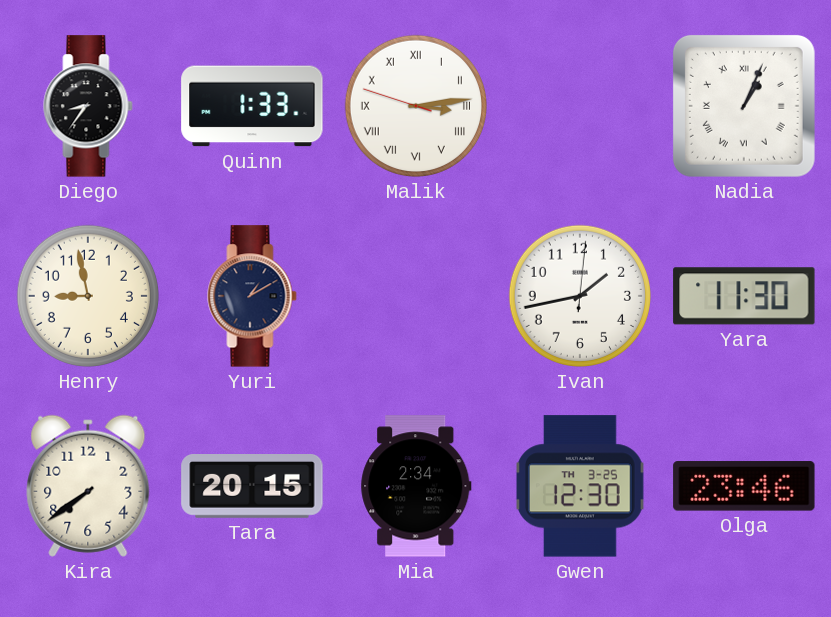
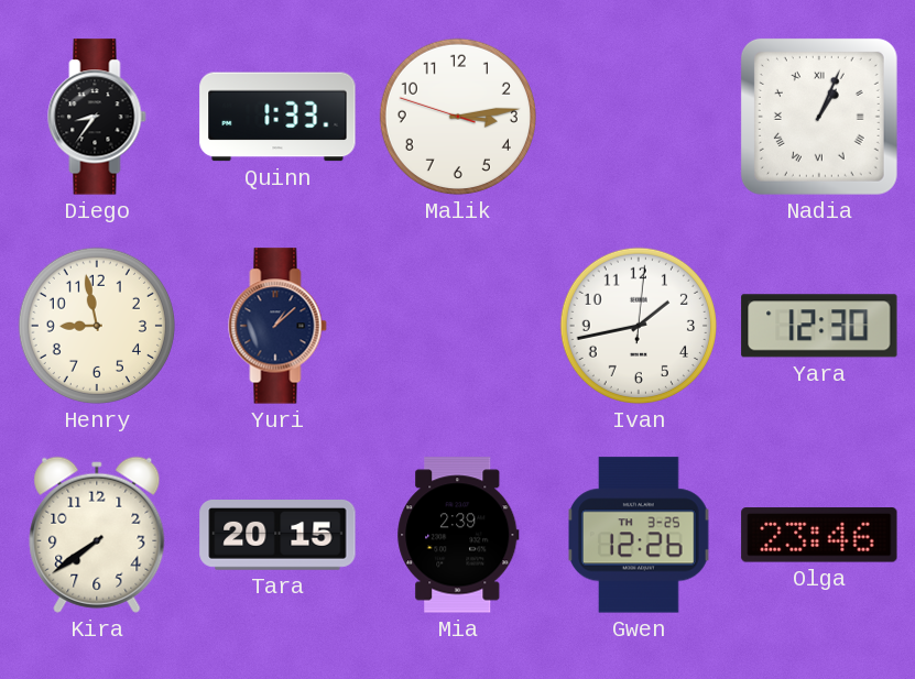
Malik numerals: Roman -> Arabic
Yuri: 1:10 -> 1:08
Yara: 11:30 -> 12:30
Mia: 2:34 -> 2:39
Gwen: 12:30 -> 12:26
